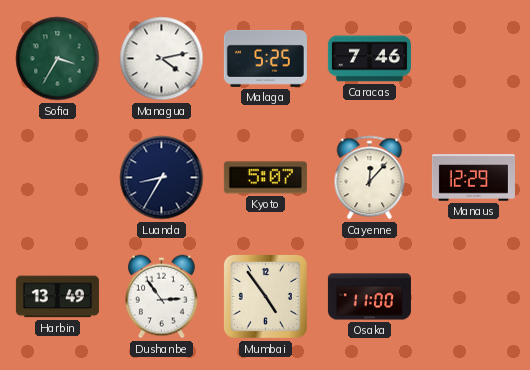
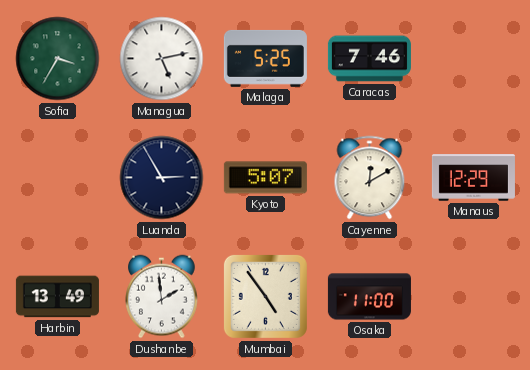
Managua: 4:13 -> 5:13
Luanda: 8:35 -> 2:55
Cayenne: 12:07 -> 12:10
Dushanbe: 2:54 -> 1:59
